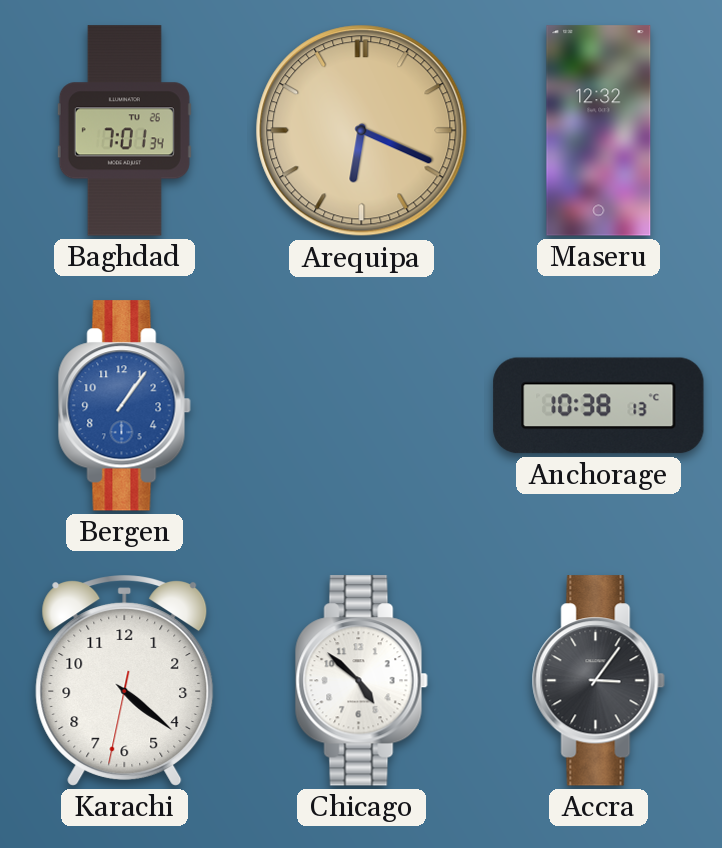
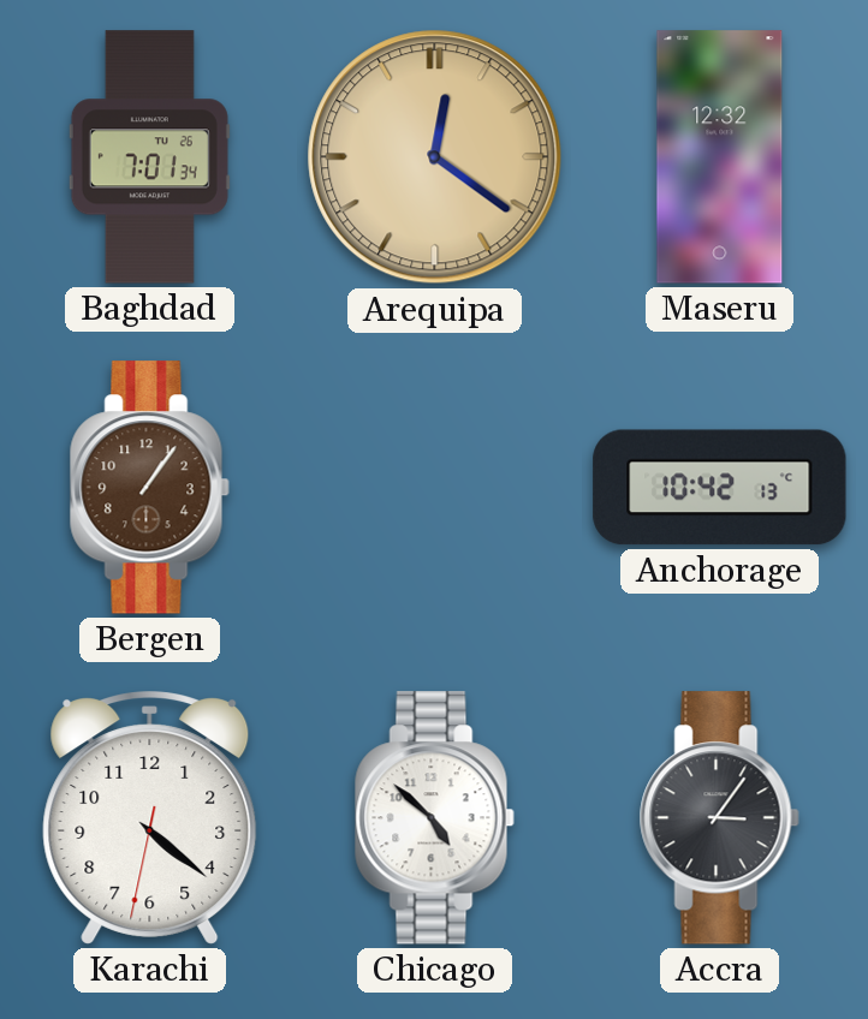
Arequipa: 6:19 -> 12:21
Bergen dial: blue -> brown
Anchorage: 10:38 -> 10:42
